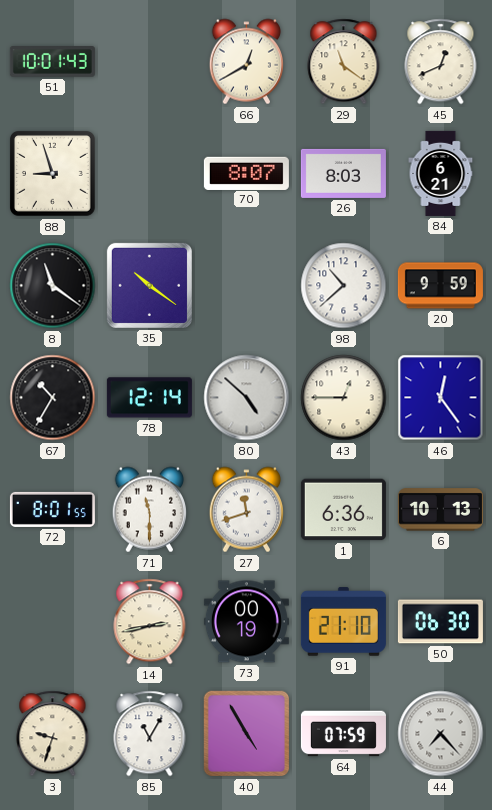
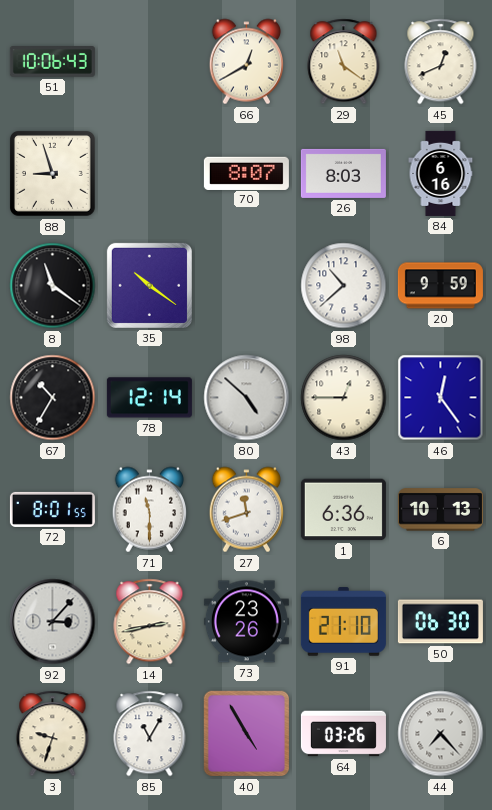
51: 10:01 -> 10:06
84: 6:21 -> 6:16
92: none -> 3:07
73: 00:19 -> 23:26
64: 07:59 -> 03:26
